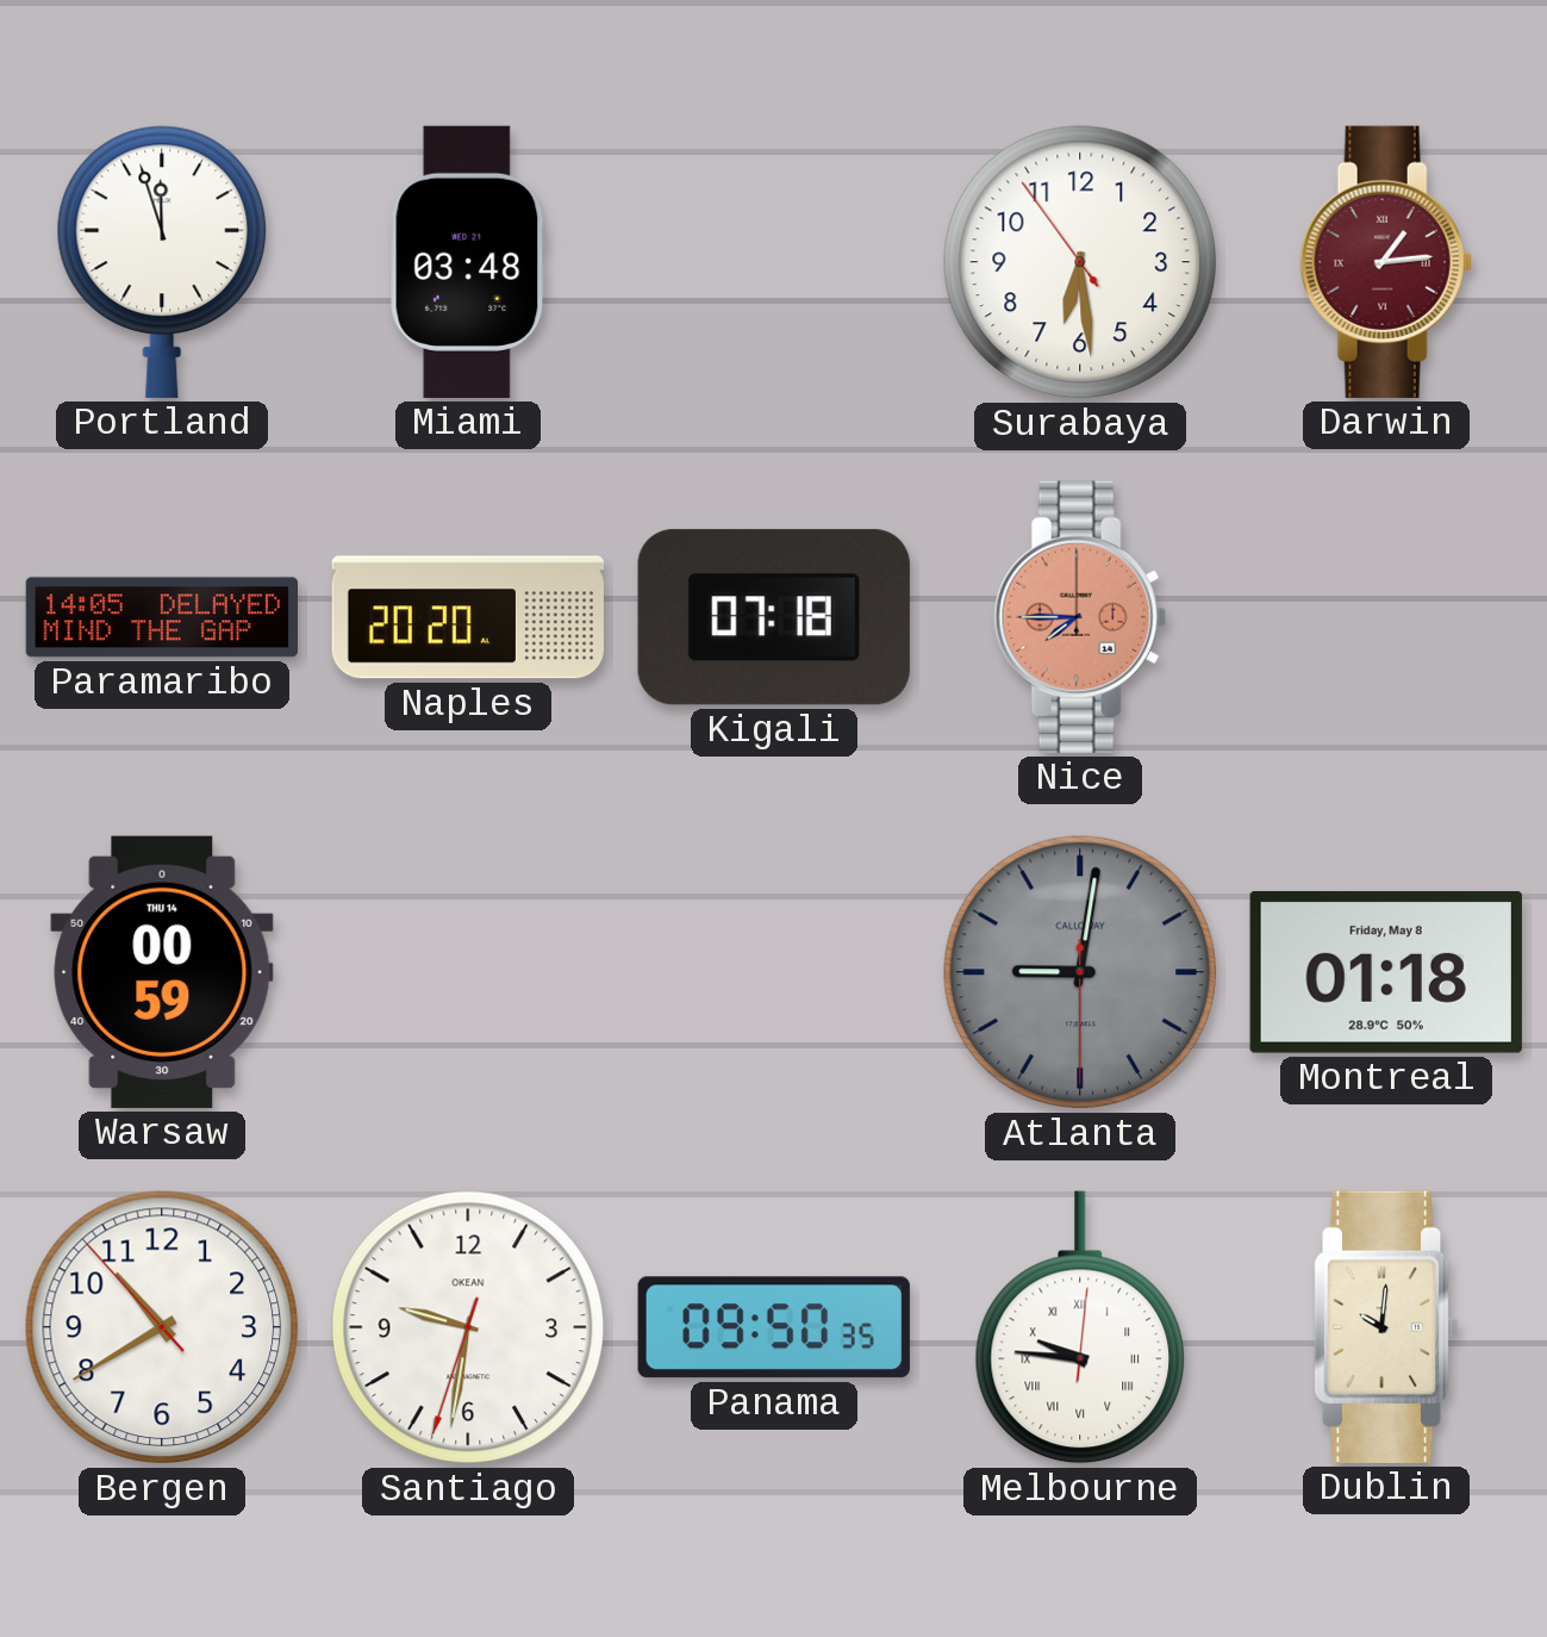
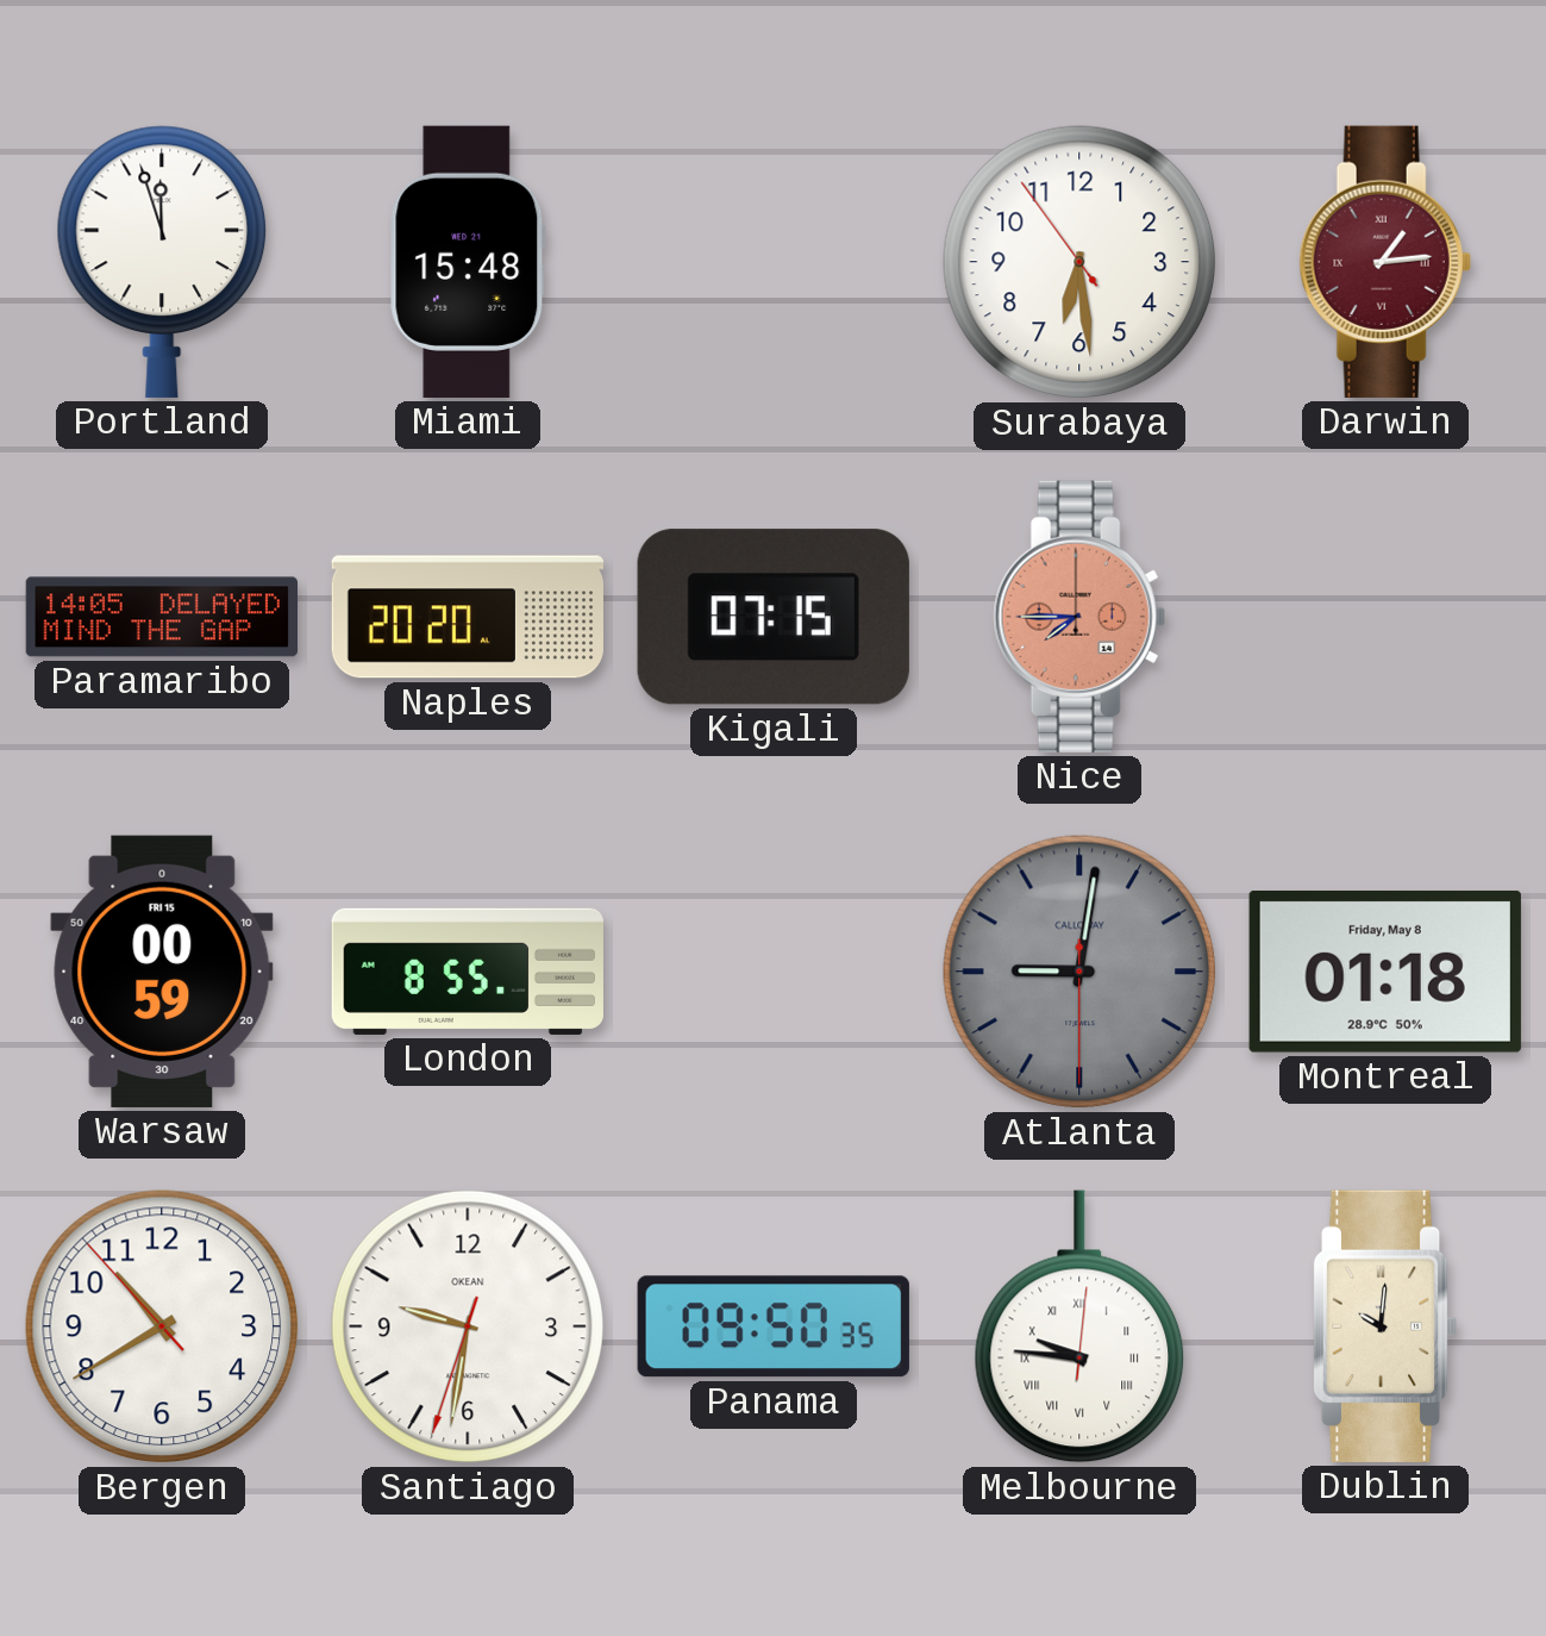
Miami: 03:48 -> 15:48
Kigali: 07:18 -> 07:15
Warsaw date: THU 14 -> FRI 15
London: none -> 8:55
